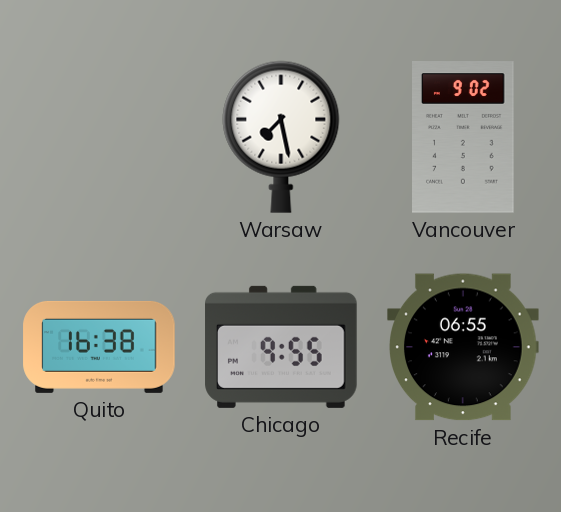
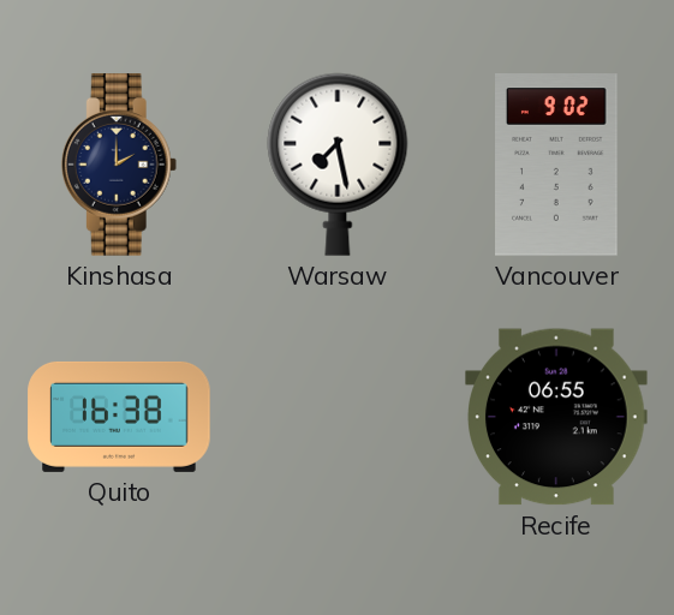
Kinshasa: none -> 2:00
Chicago: 9:55 -> none
